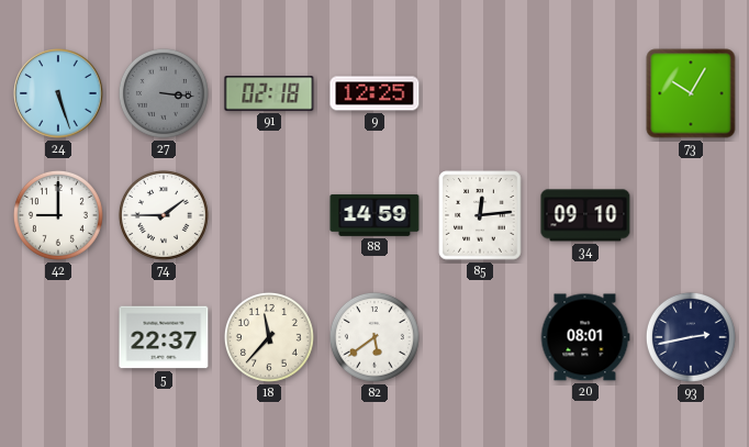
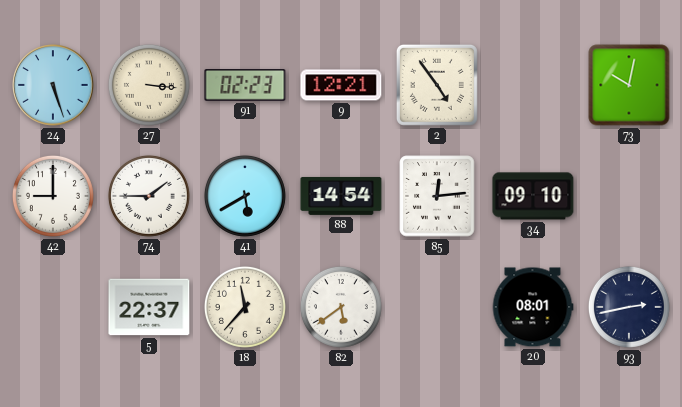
27 dial: grey -> cream
91: 02:18 -> 02:23
9: 12:25 -> 12:21
2: none -> 4:54
73: 10:05 -> 10:02
41: none -> 5:40
88: 14:59 -> 14:54
